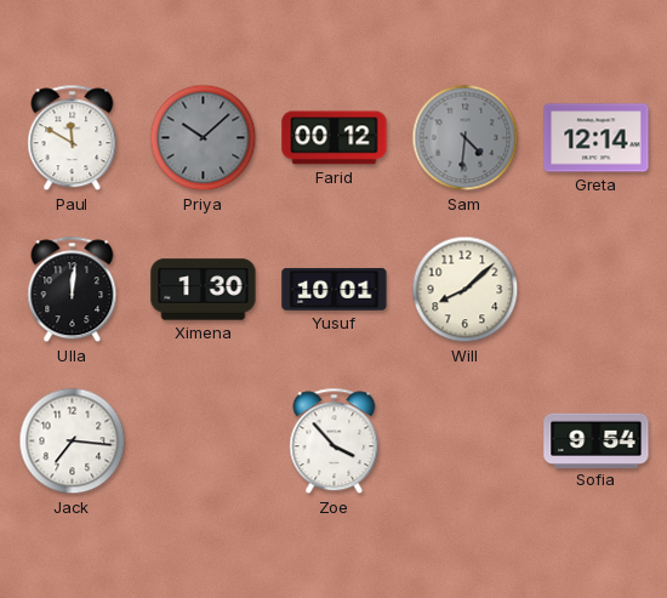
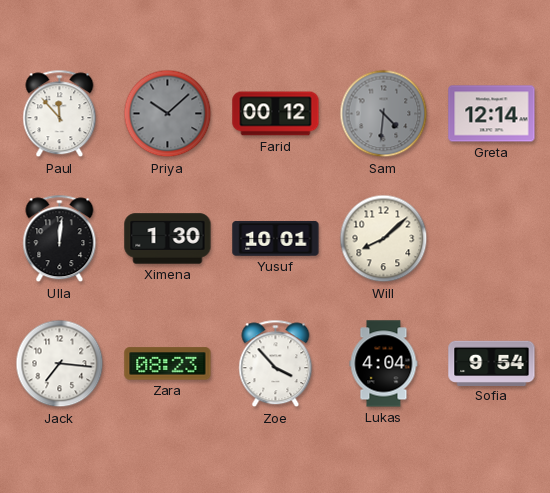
Paul: 11:50 -> 11:53
Zara: none -> 08:23
Lukas: none -> 4:04
